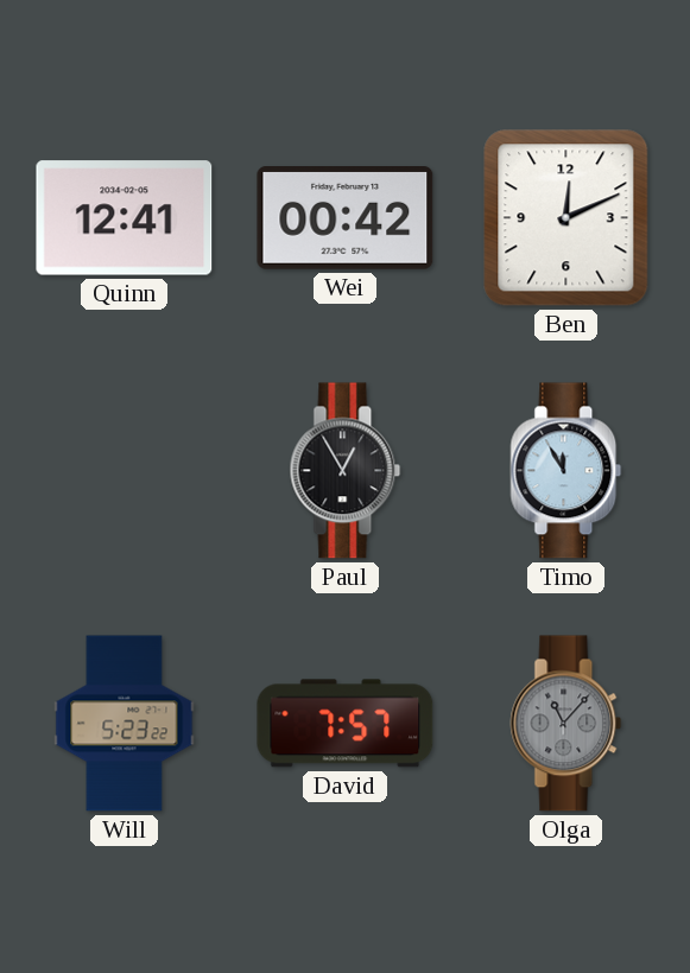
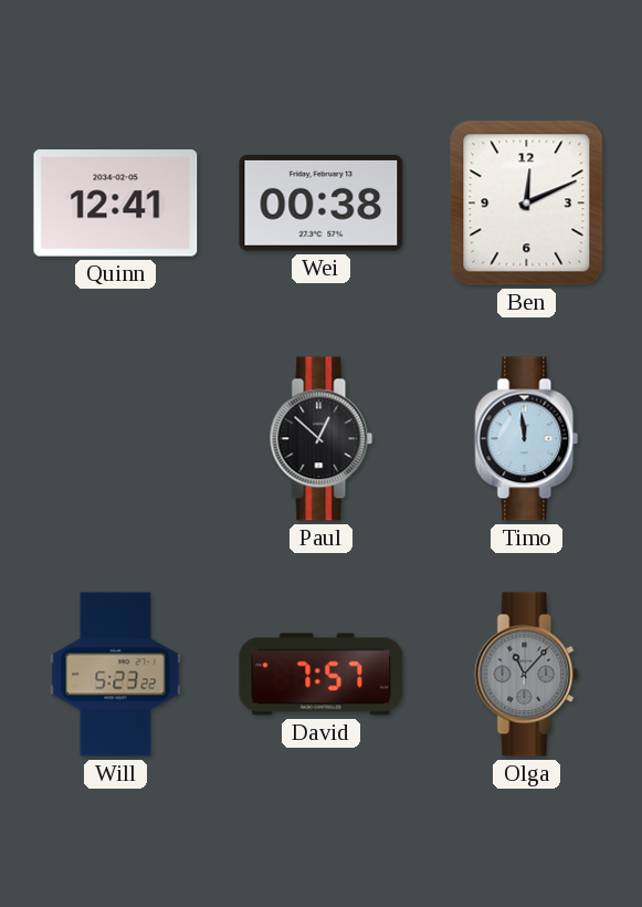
Wei: 00:42 -> 00:38
Paul: 12:55 -> 12:52
Timo: 11:55 -> 11:59
